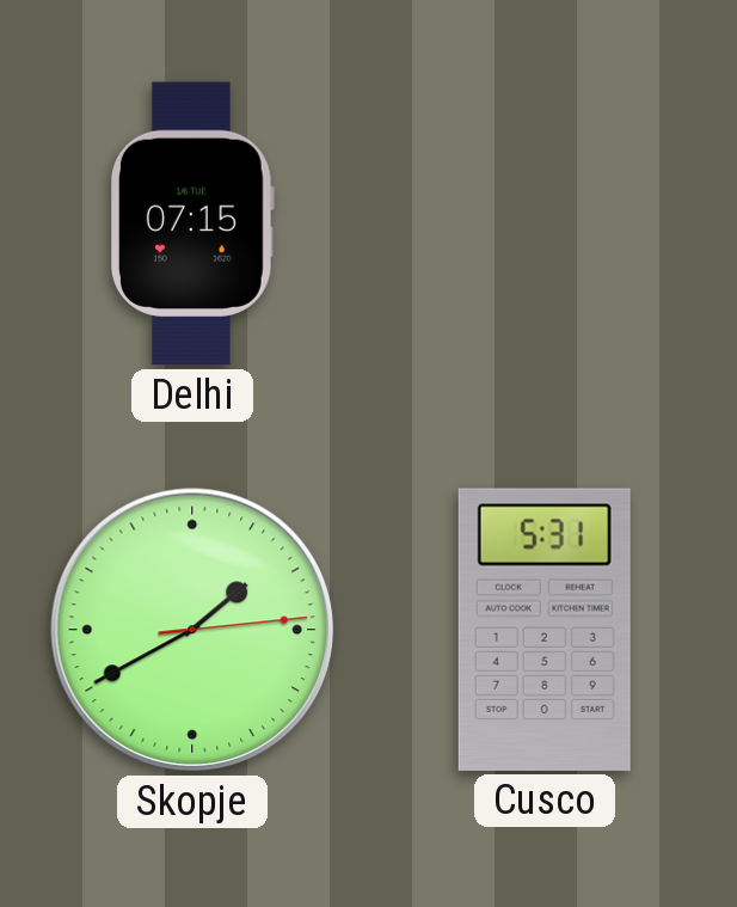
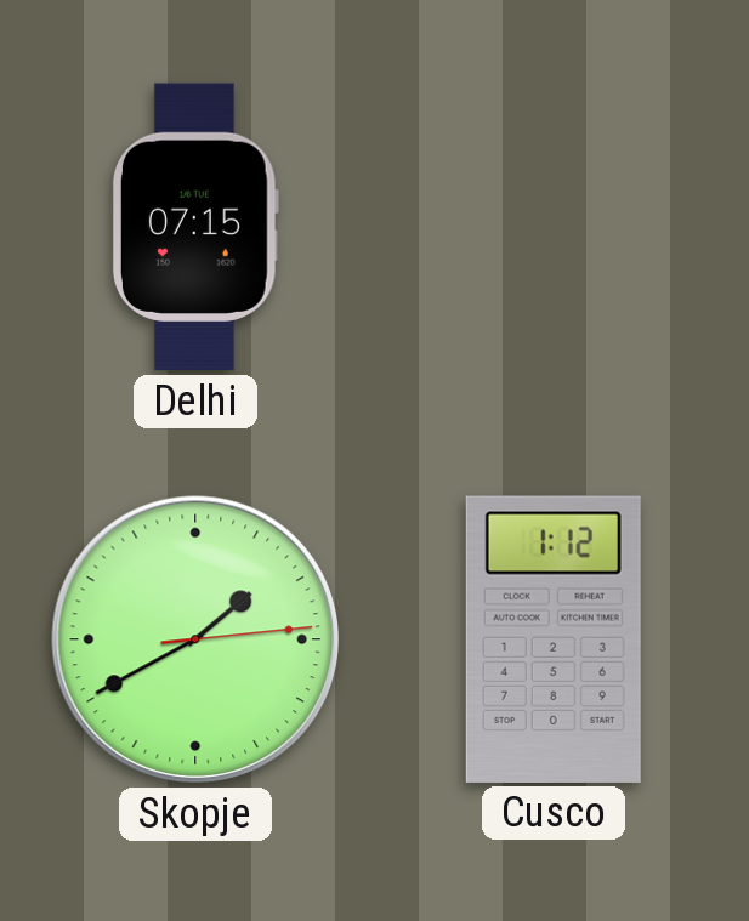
Cusco: 5:31 -> 1:12
